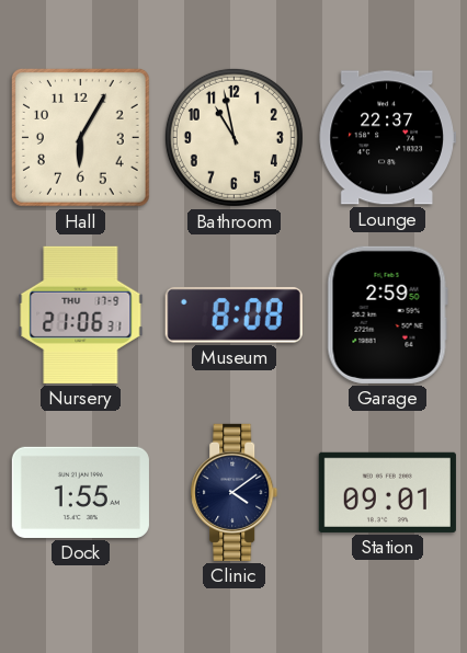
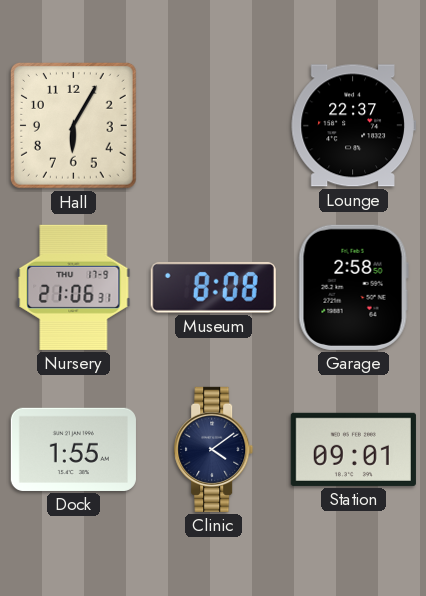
Bathroom: 10:58 -> none
Garage: 2:59 -> 2:58
